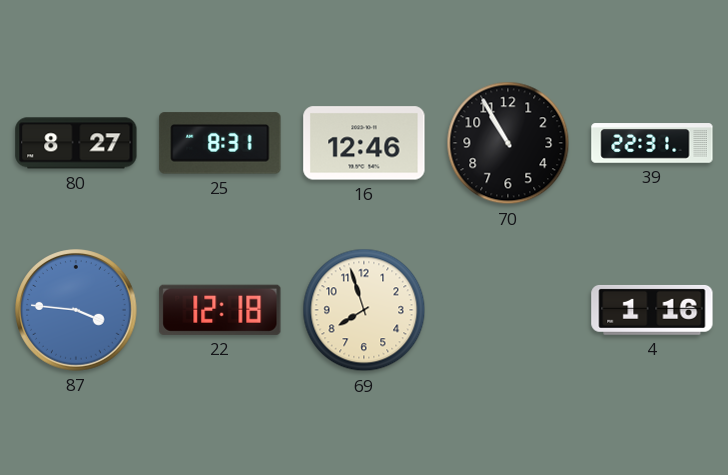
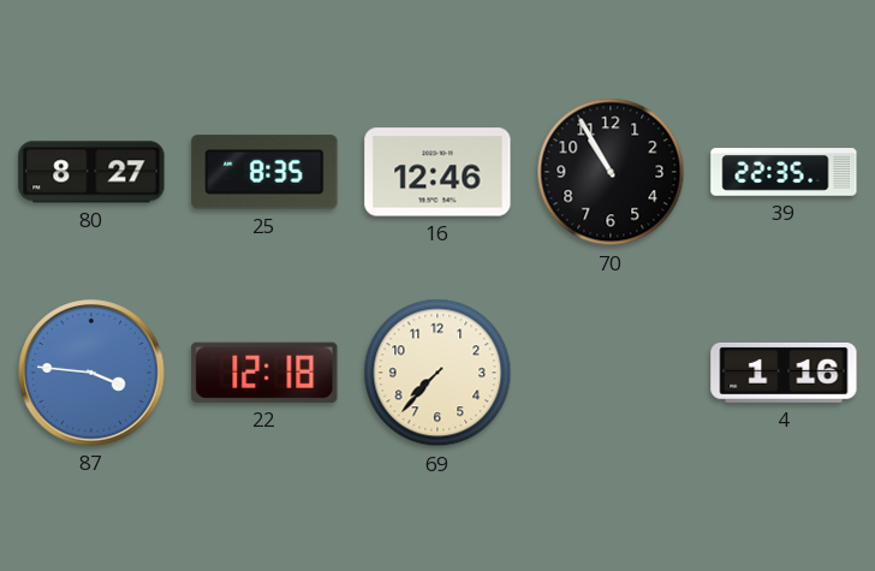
25: 8:31 -> 8:35
39: 22:31 -> 22:35
69: 7:57 -> 7:37
